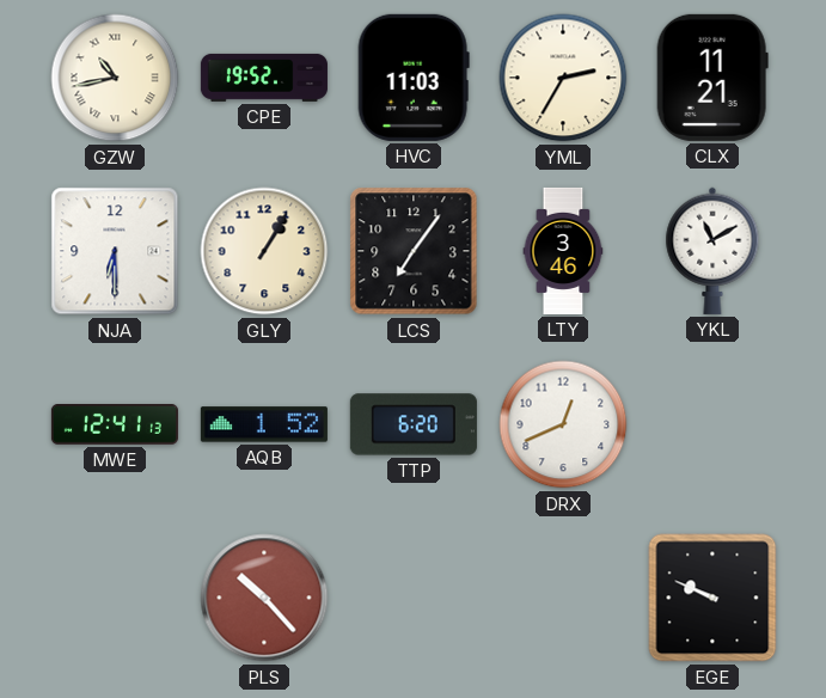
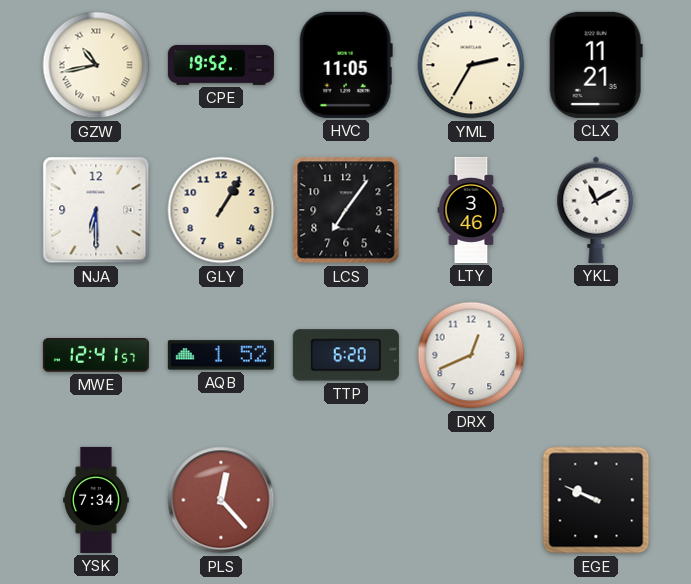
HVC: 11:03 -> 11:05
MWE: 12:41:13 -> 12:41:57
YSK: none -> 7:34
PLS: 10:23 -> 12:23
